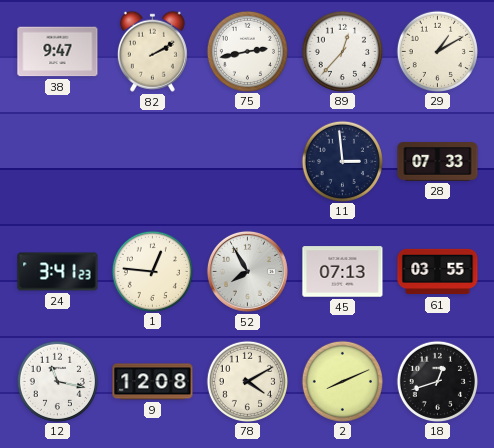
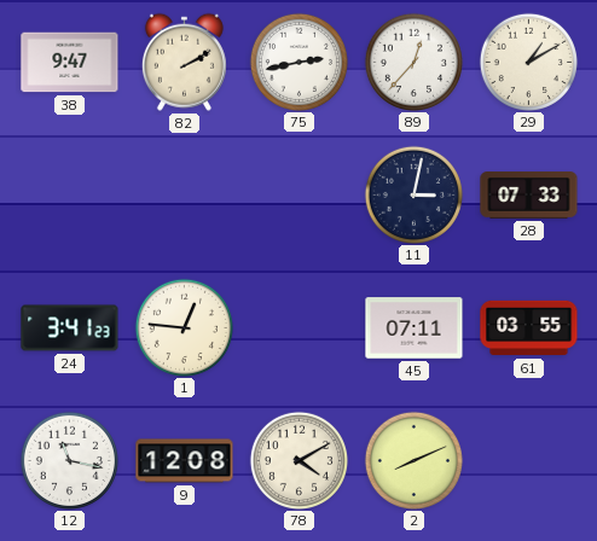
11: 2:59 -> 3:02
52: 7:55 -> none
45: 07:13 -> 07:11
18: 12:42 -> none
